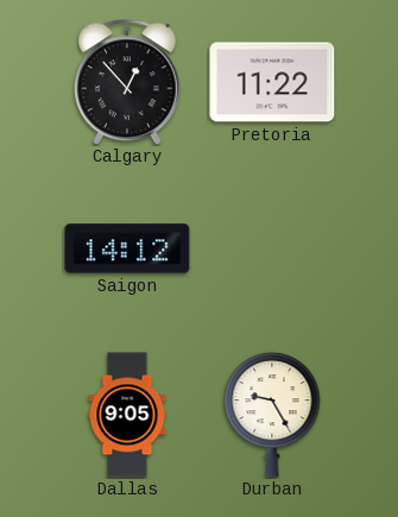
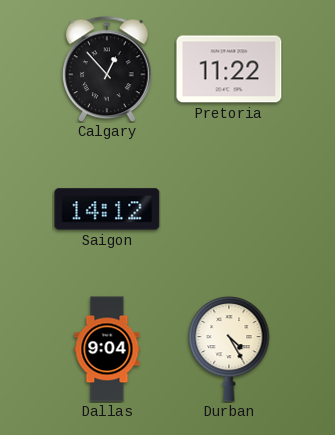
Dallas: 9:05 -> 9:04
Durban: 9:25 -> 4:25
